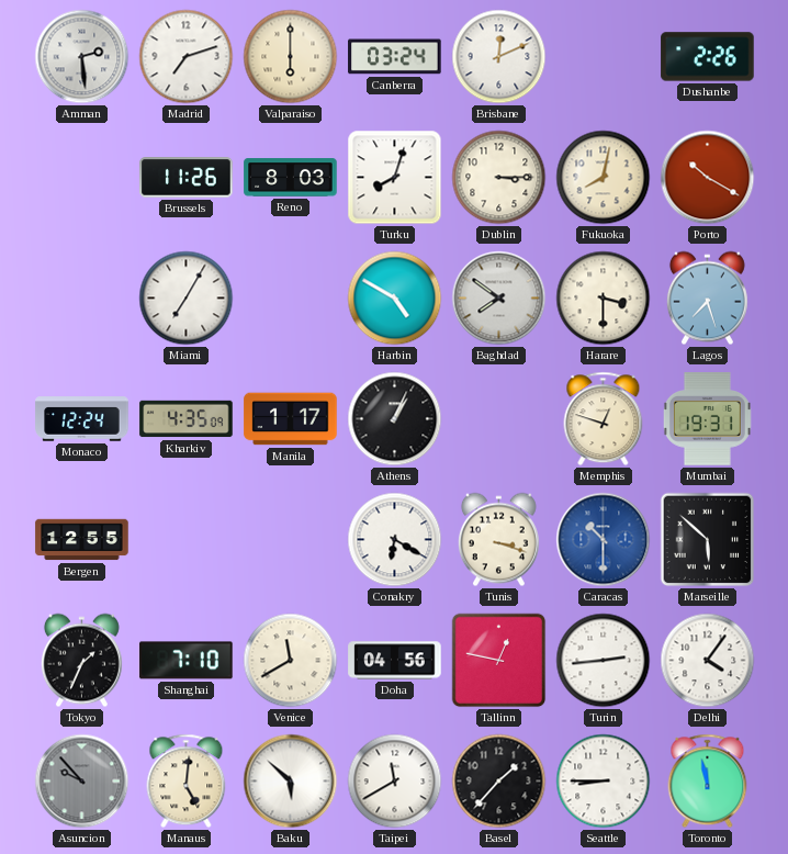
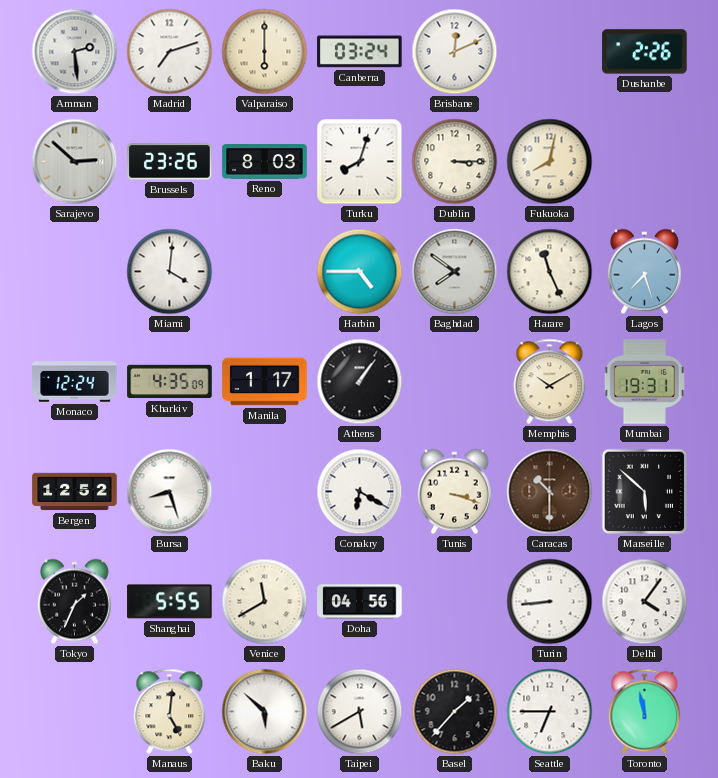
Sarajevo: none -> 2:52
Brussels: 11:26 -> 23:26
Porto: 10:20 -> none
Miami: 7:05 -> 4:01
Harbin: 4:50 -> 4:45
Harare: 3:30 -> 11:26
Athens: 1:04 -> 1:06
Memphis: 12:48 -> 10:10
Bergen: 12:55 -> 12:52
Bursa: none -> 8:27
Caracas dial: blue -> brown
Shanghai: 7:10 -> 5:55
Tallinn: 12:47 -> none
Turin: 2:44 -> 8:44
Asuncion: 9:53 -> none
Taipei: 11:40 -> 5:40
Seattle: 8:45 -> 6:45
